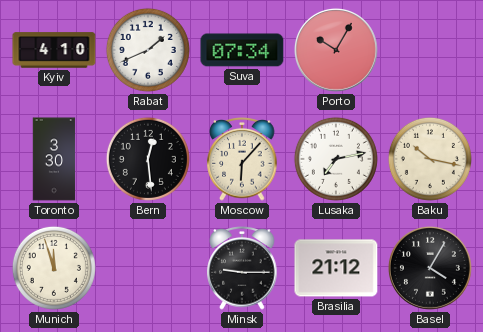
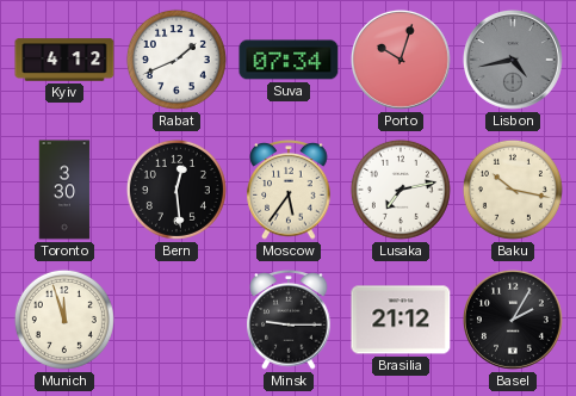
Kyiv: 4:10 -> 4:12
Porto: 10:05 -> 10:03
Lisbon: none -> 4:43
Moscow: 6:07 -> 5:36
Basel: 4:05 -> 2:05
